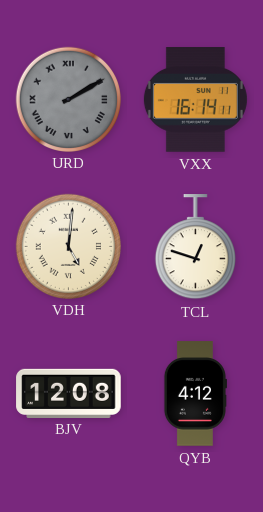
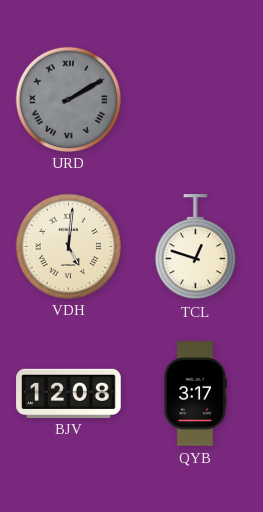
VXX: 16:14 -> none
QYB: 4:12 -> 3:17
